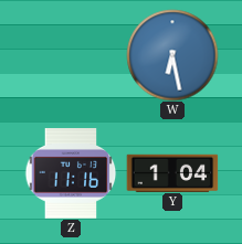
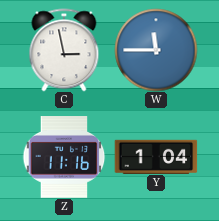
C: none -> 2:58
W: 6:28 -> 11:45
